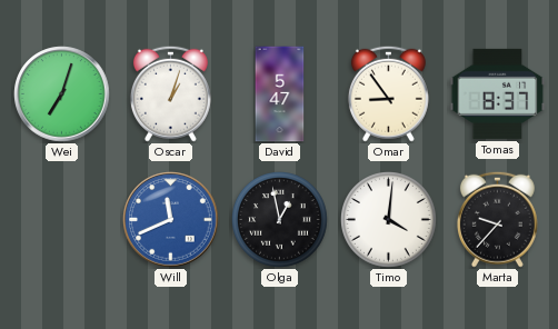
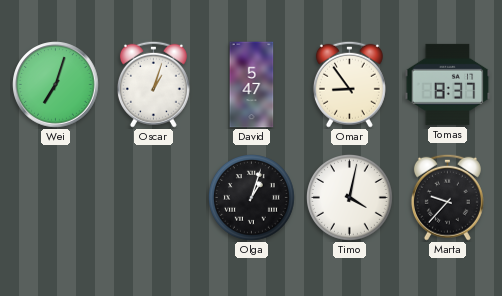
Will: 11:41 -> none
Olga: 12:58 -> 1:03
Timo: 4:01 -> 4:02
